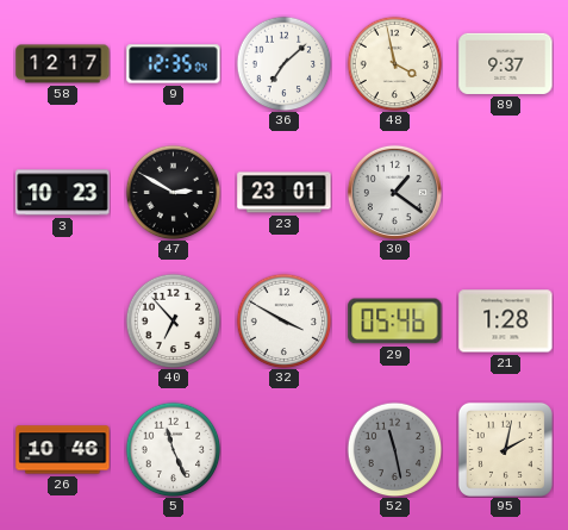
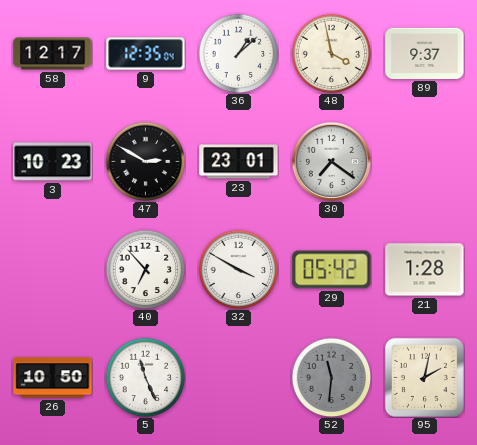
36: 7:08 -> 1:08
30: 1:21 -> 7:21
29: 05:46 -> 05:42
26: 10:46 -> 10:50
52: 11:28 -> 11:31
